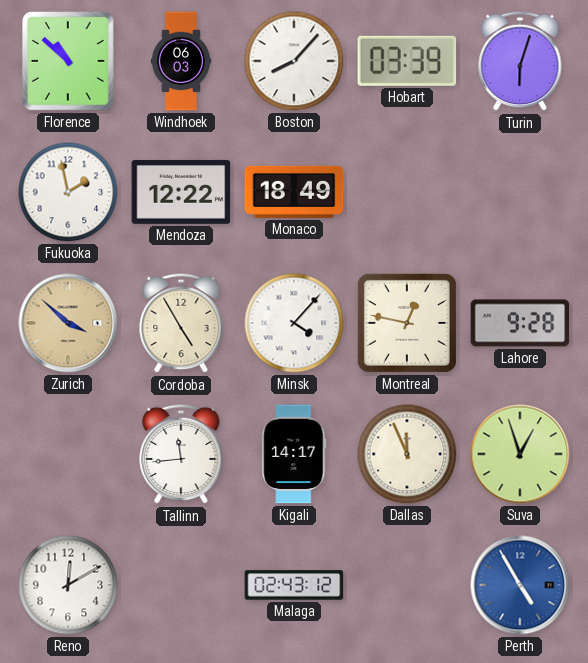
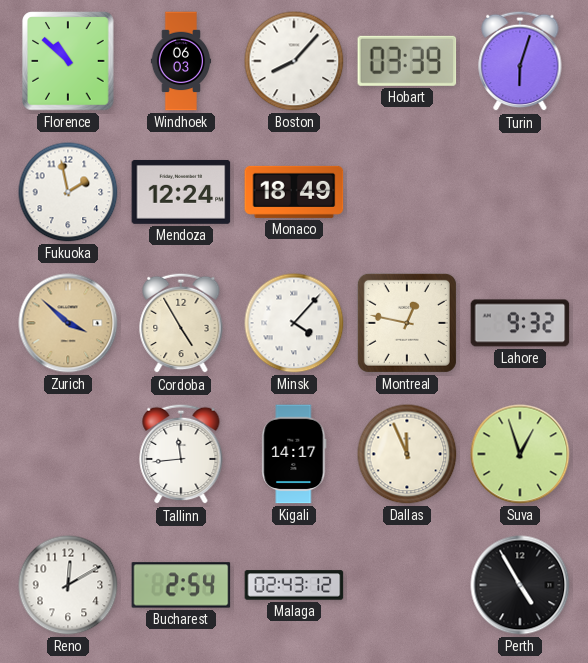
Mendoza: 12:22 -> 12:24
Lahore: 9:28 -> 9:32
Bucharest: none -> 2:54
Perth dial: blue -> black
